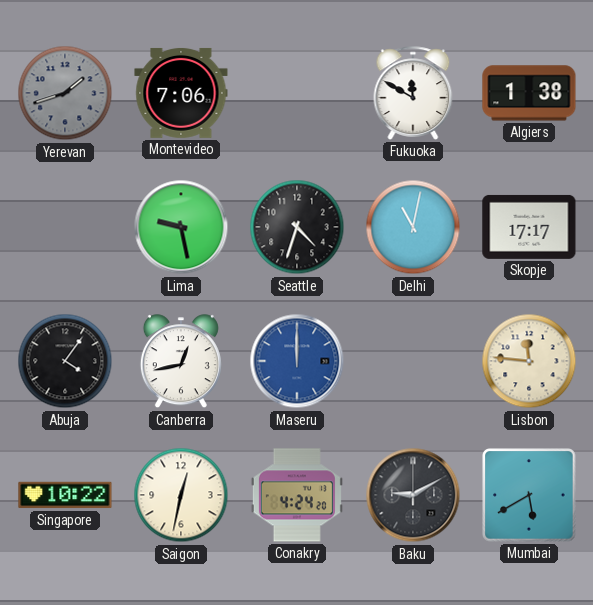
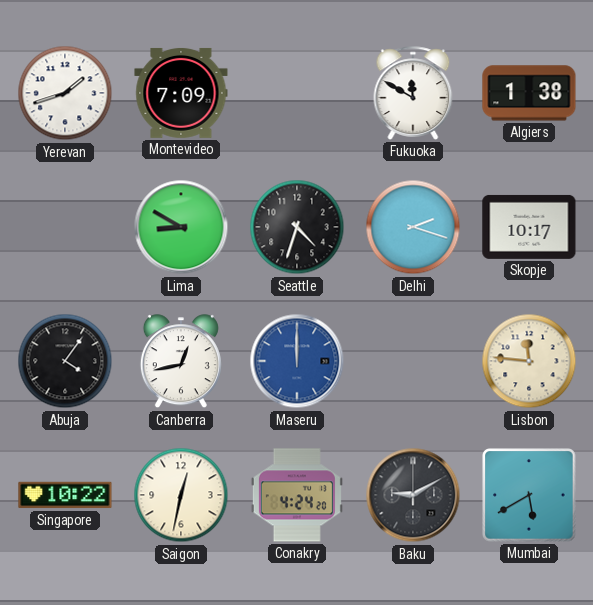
Yerevan dial: grey -> white
Montevideo: 7:06 -> 7:09
Lima: 9:28 -> 8:50
Delhi: 11:02 -> 2:18
Skopje: 17:17 -> 10:17
